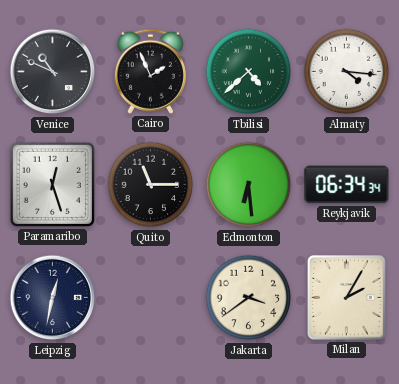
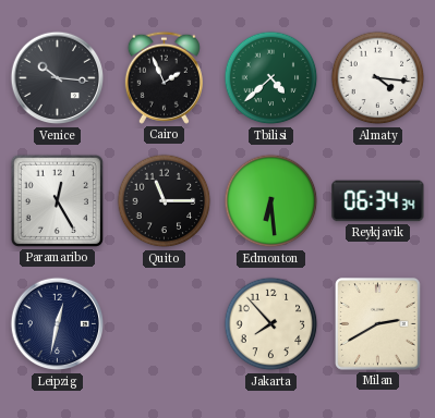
Venice: 10:49 -> 10:16
Paramaribo: 12:27 -> 12:25
Jakarta: 3:39 -> 7:53
Milan: 2:05 -> 2:40
